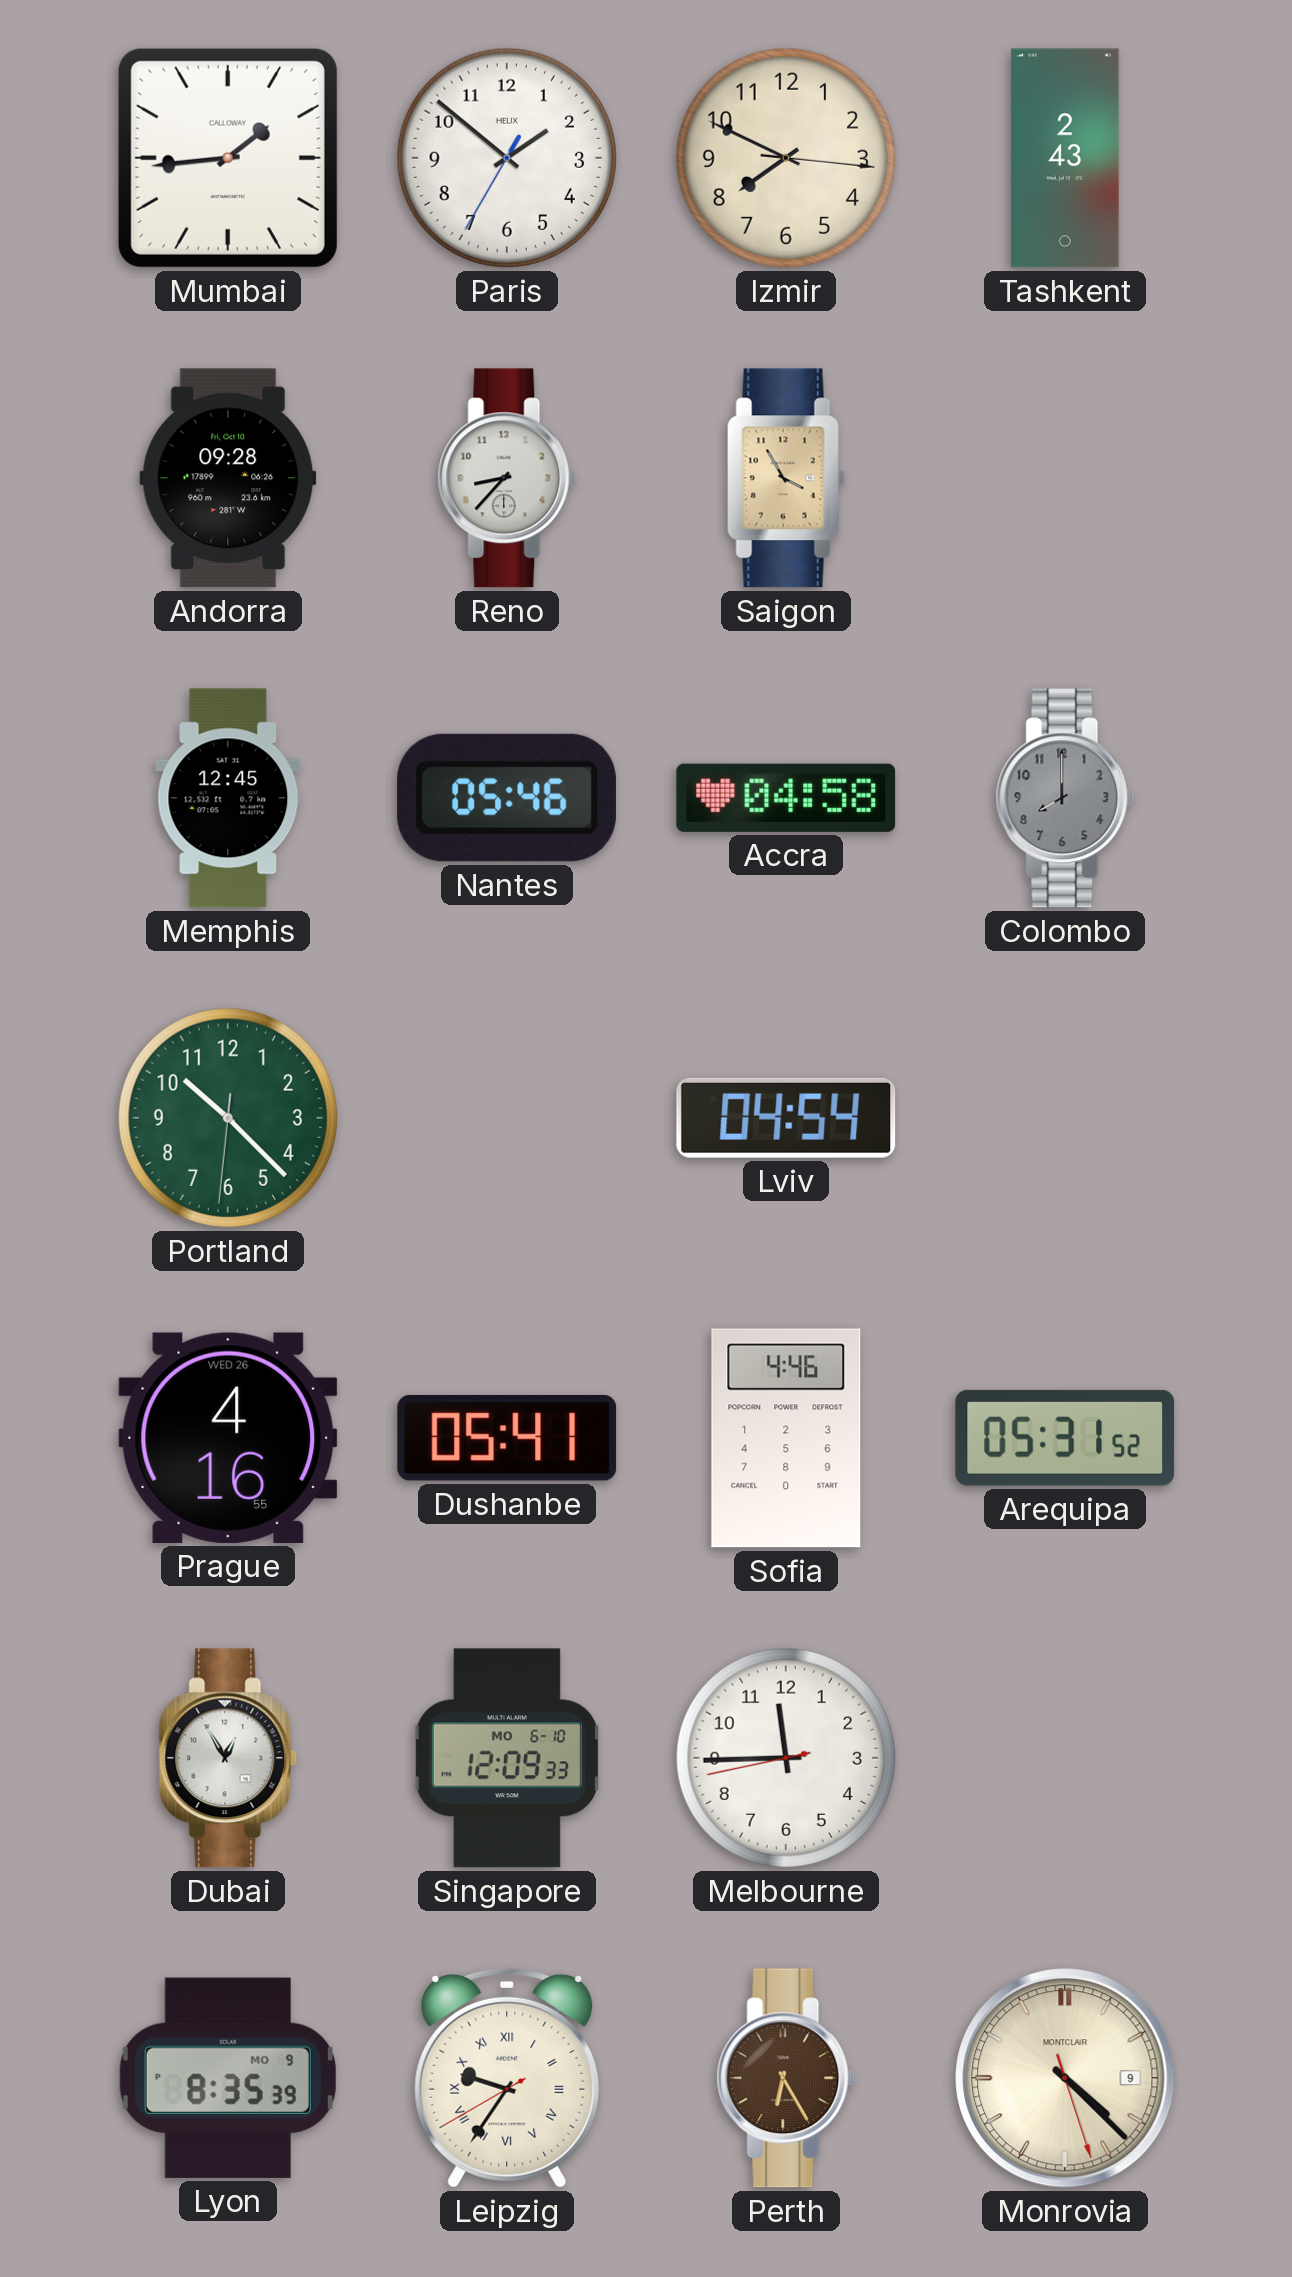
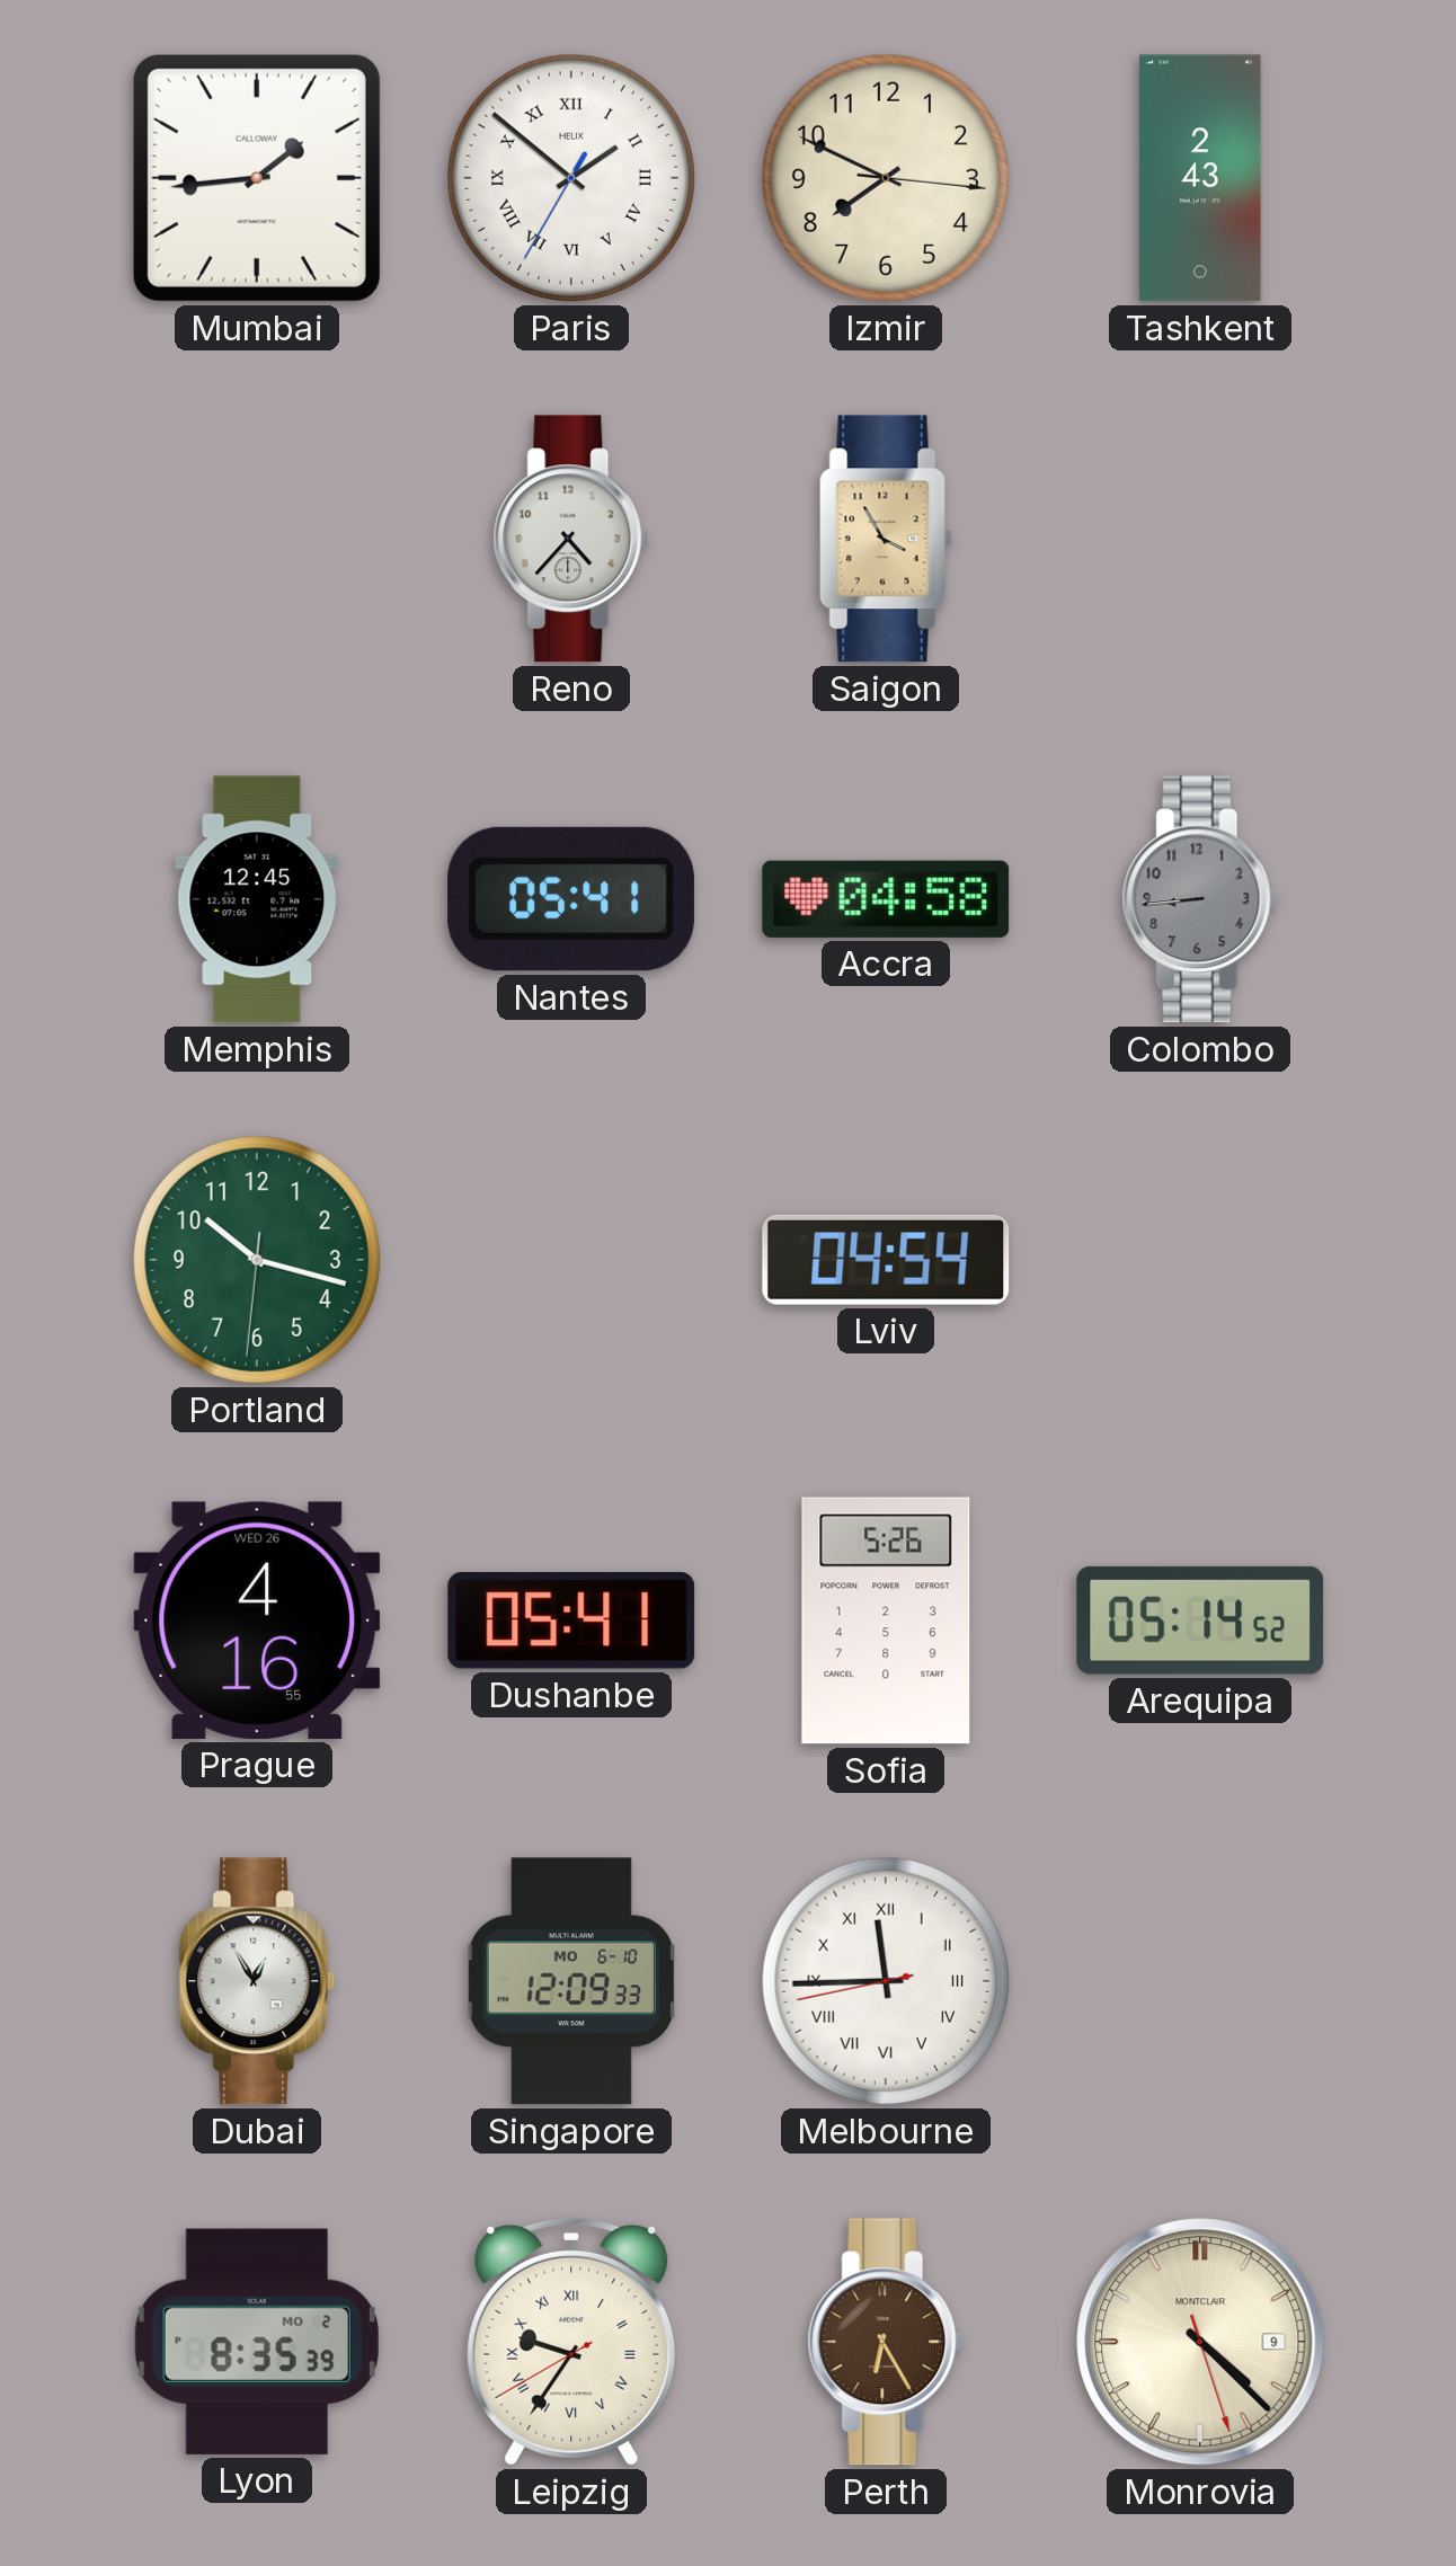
Paris numerals: Arabic -> Roman
Andorra: 09:28 -> none
Reno: 8:37 -> 4:37
Nantes: 05:46 -> 05:41
Colombo: 8:00 -> 8:44
Portland: 10:22 -> 10:17
Sofia: 4:46 -> 5:26
Arequipa: 05:31 -> 05:14
Melbourne numerals: Arabic -> Roman
Lyon date: MO 9 -> MO 2
